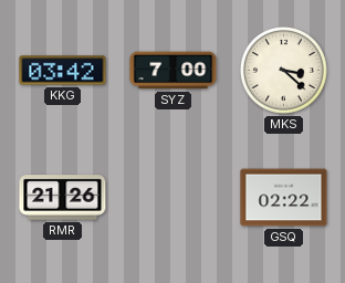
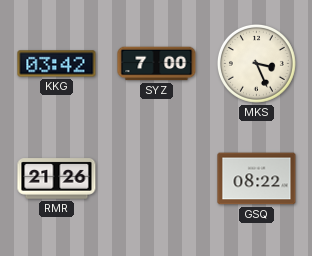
MKS: 3:22 -> 3:26
GSQ: 02:22 -> 08:22
